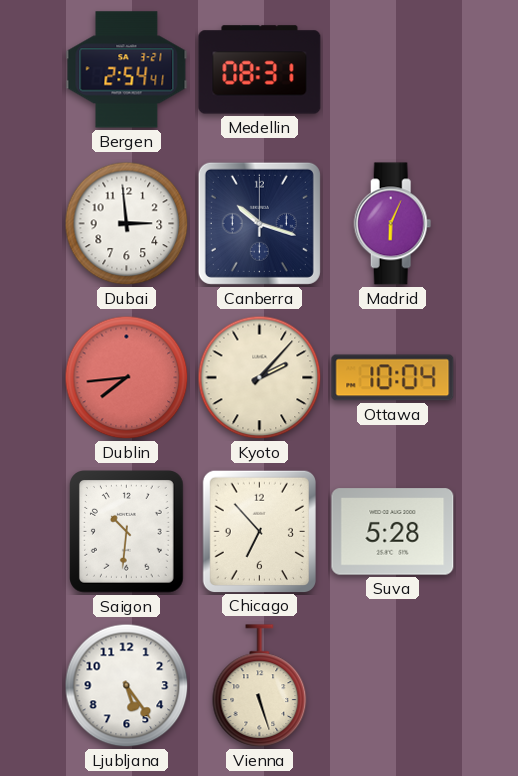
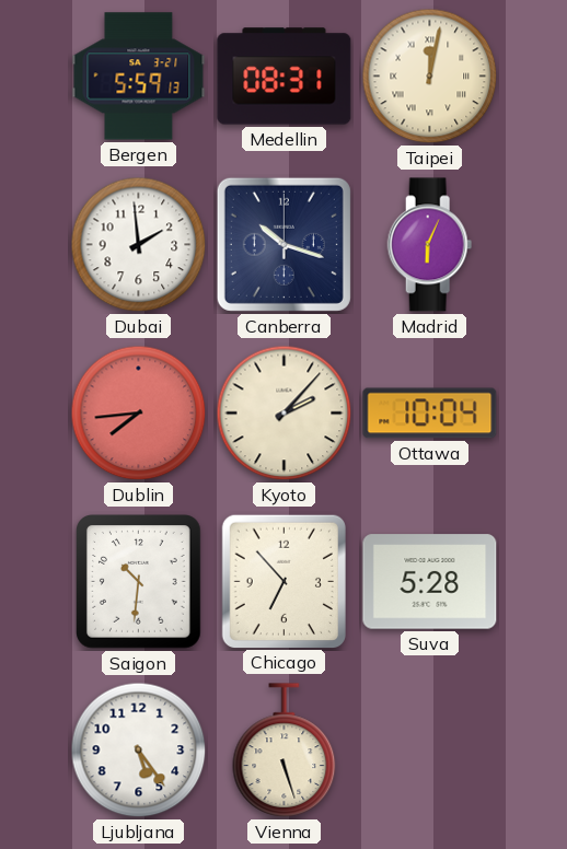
Bergen: 2:54 -> 5:59
Taipei: none -> 12:02
Dubai: 2:59 -> 1:59
